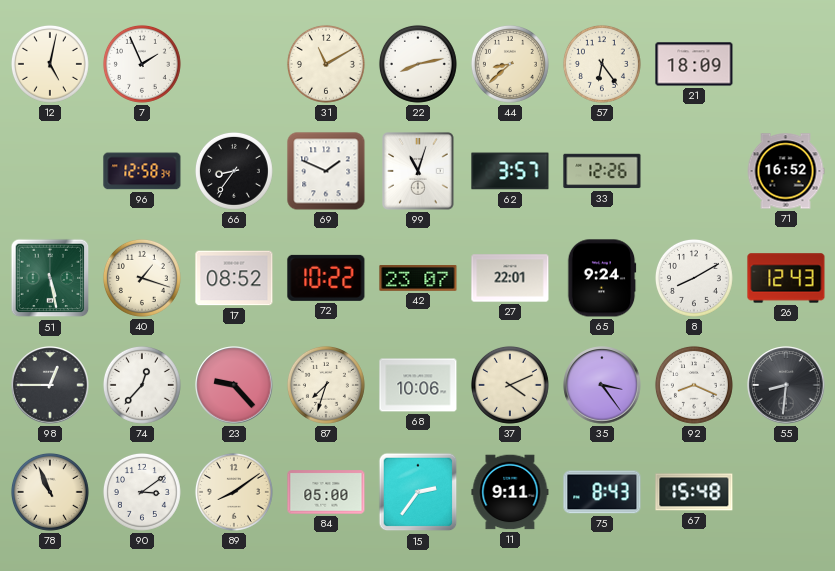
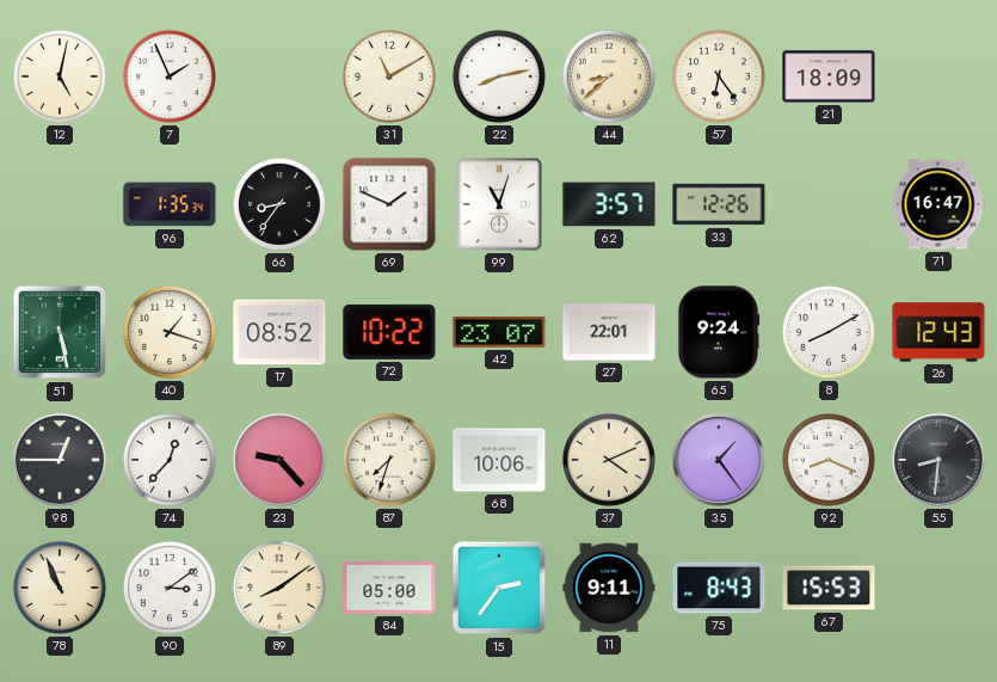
96: 12:58 -> 1:35
71: 16:52 -> 16:47
35: 3:24 -> 1:24
67: 15:48 -> 15:53
